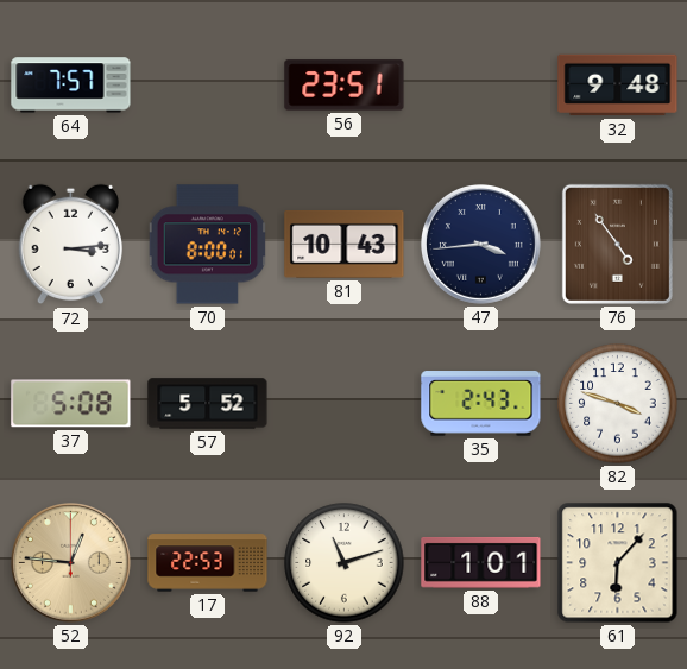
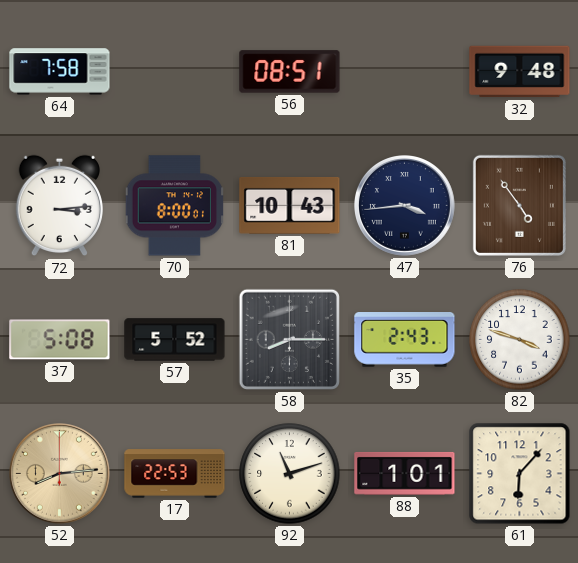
64: 7:57 -> 7:58
56: 23:51 -> 08:51
58: none -> 8:15
52: 12:46 -> 8:14
